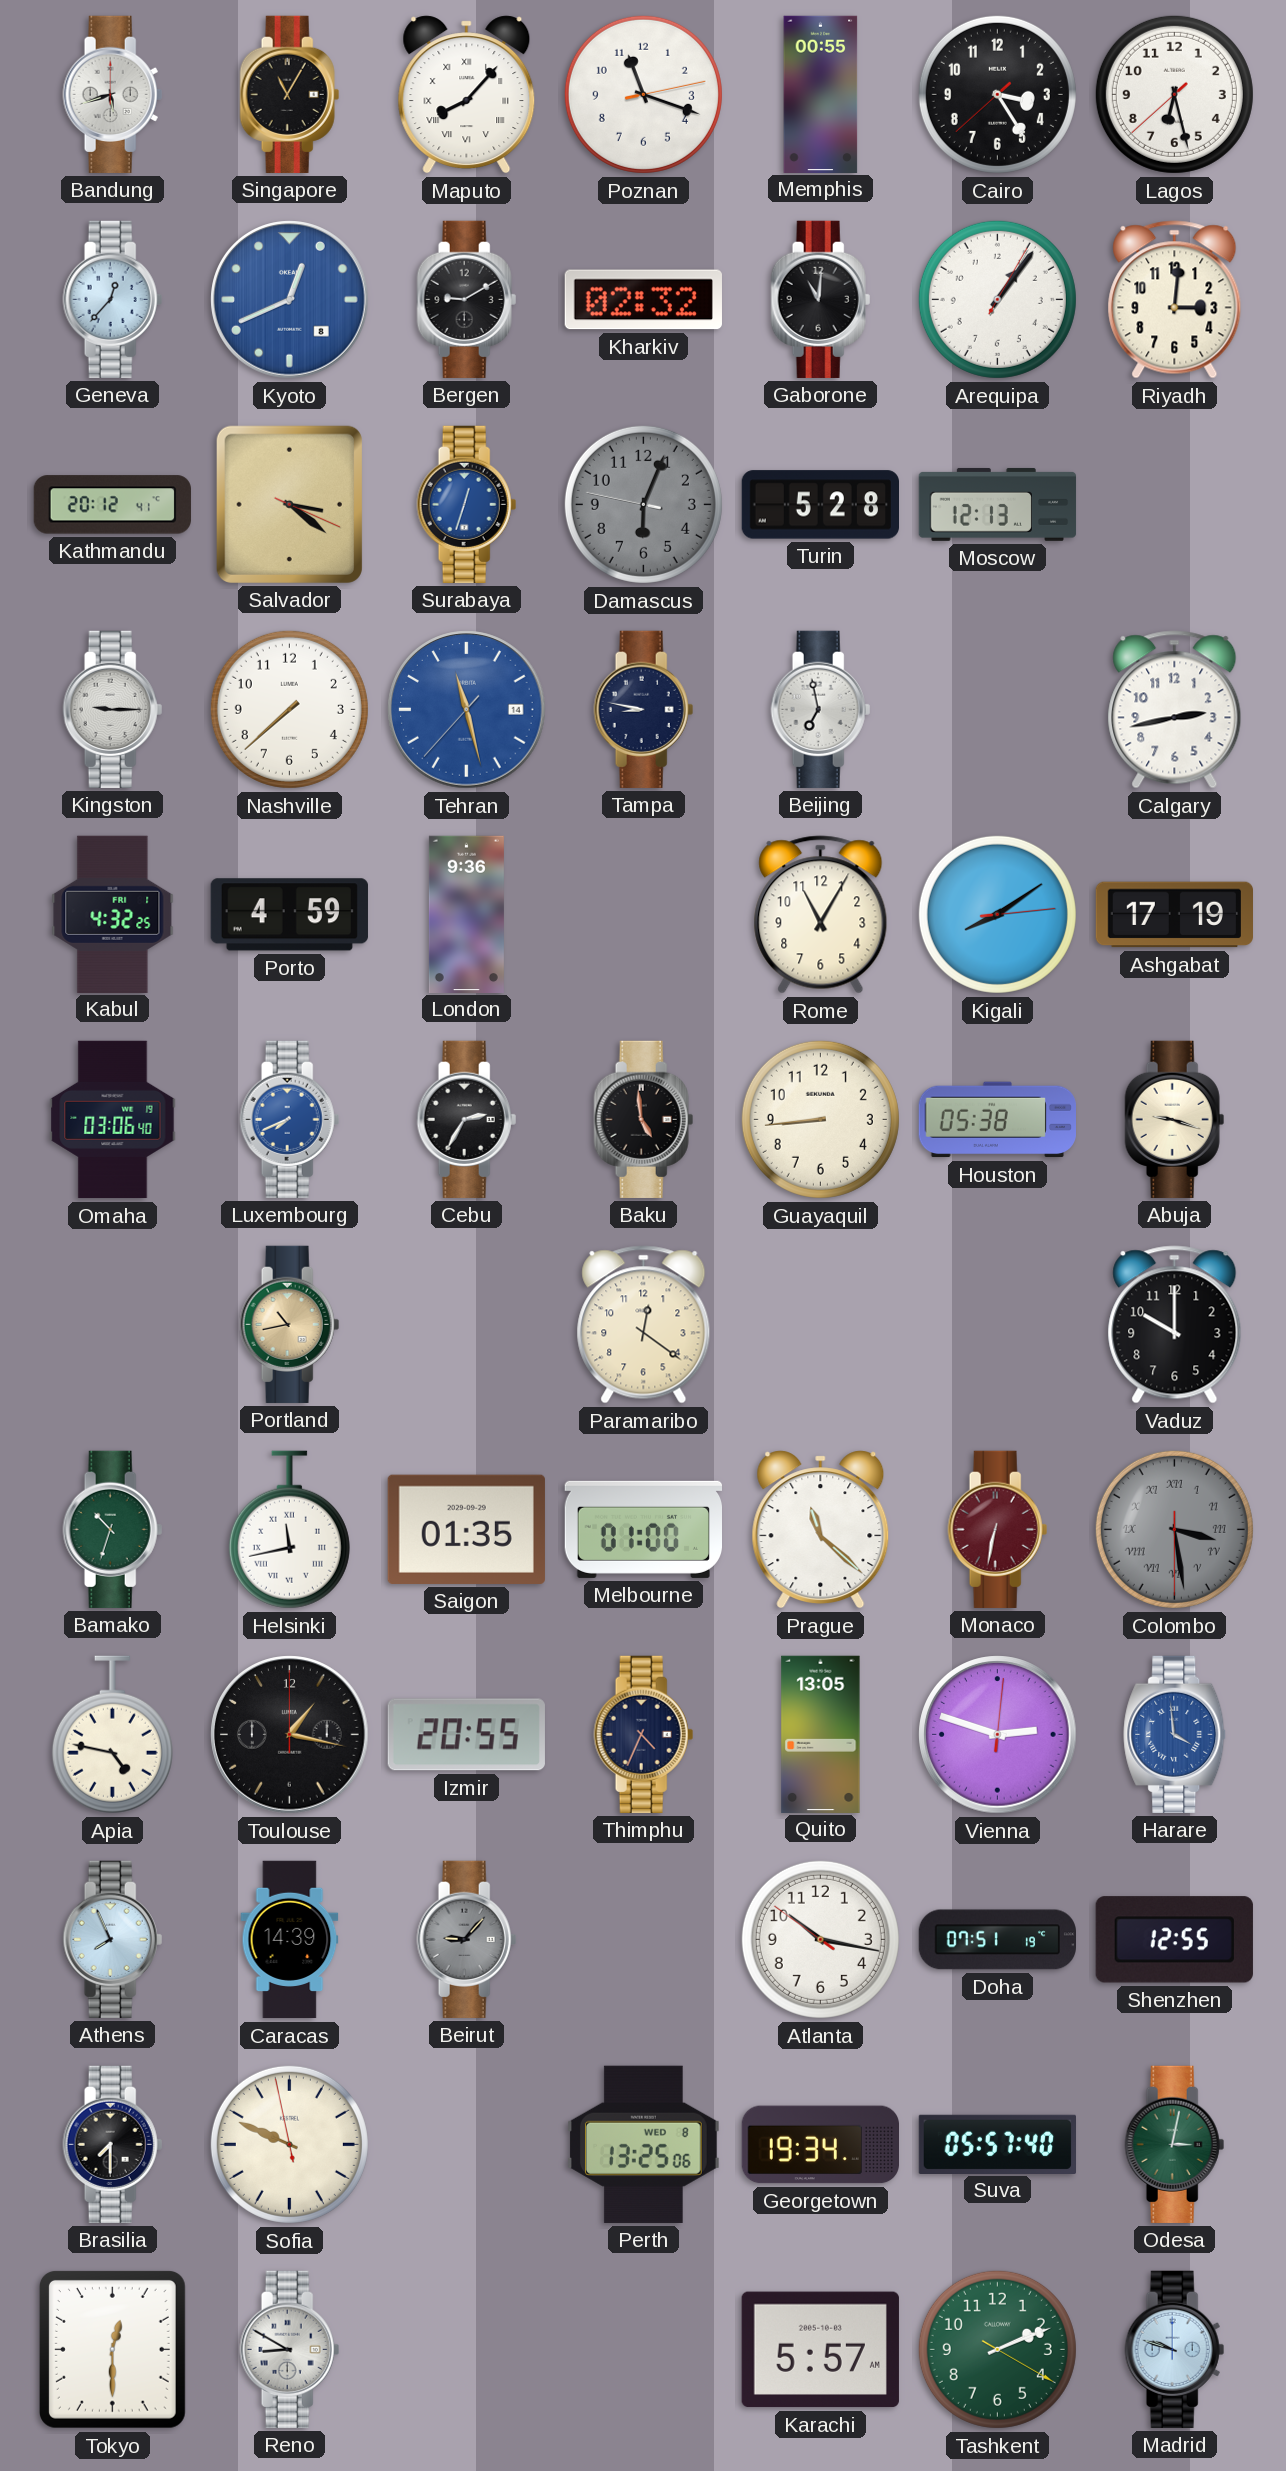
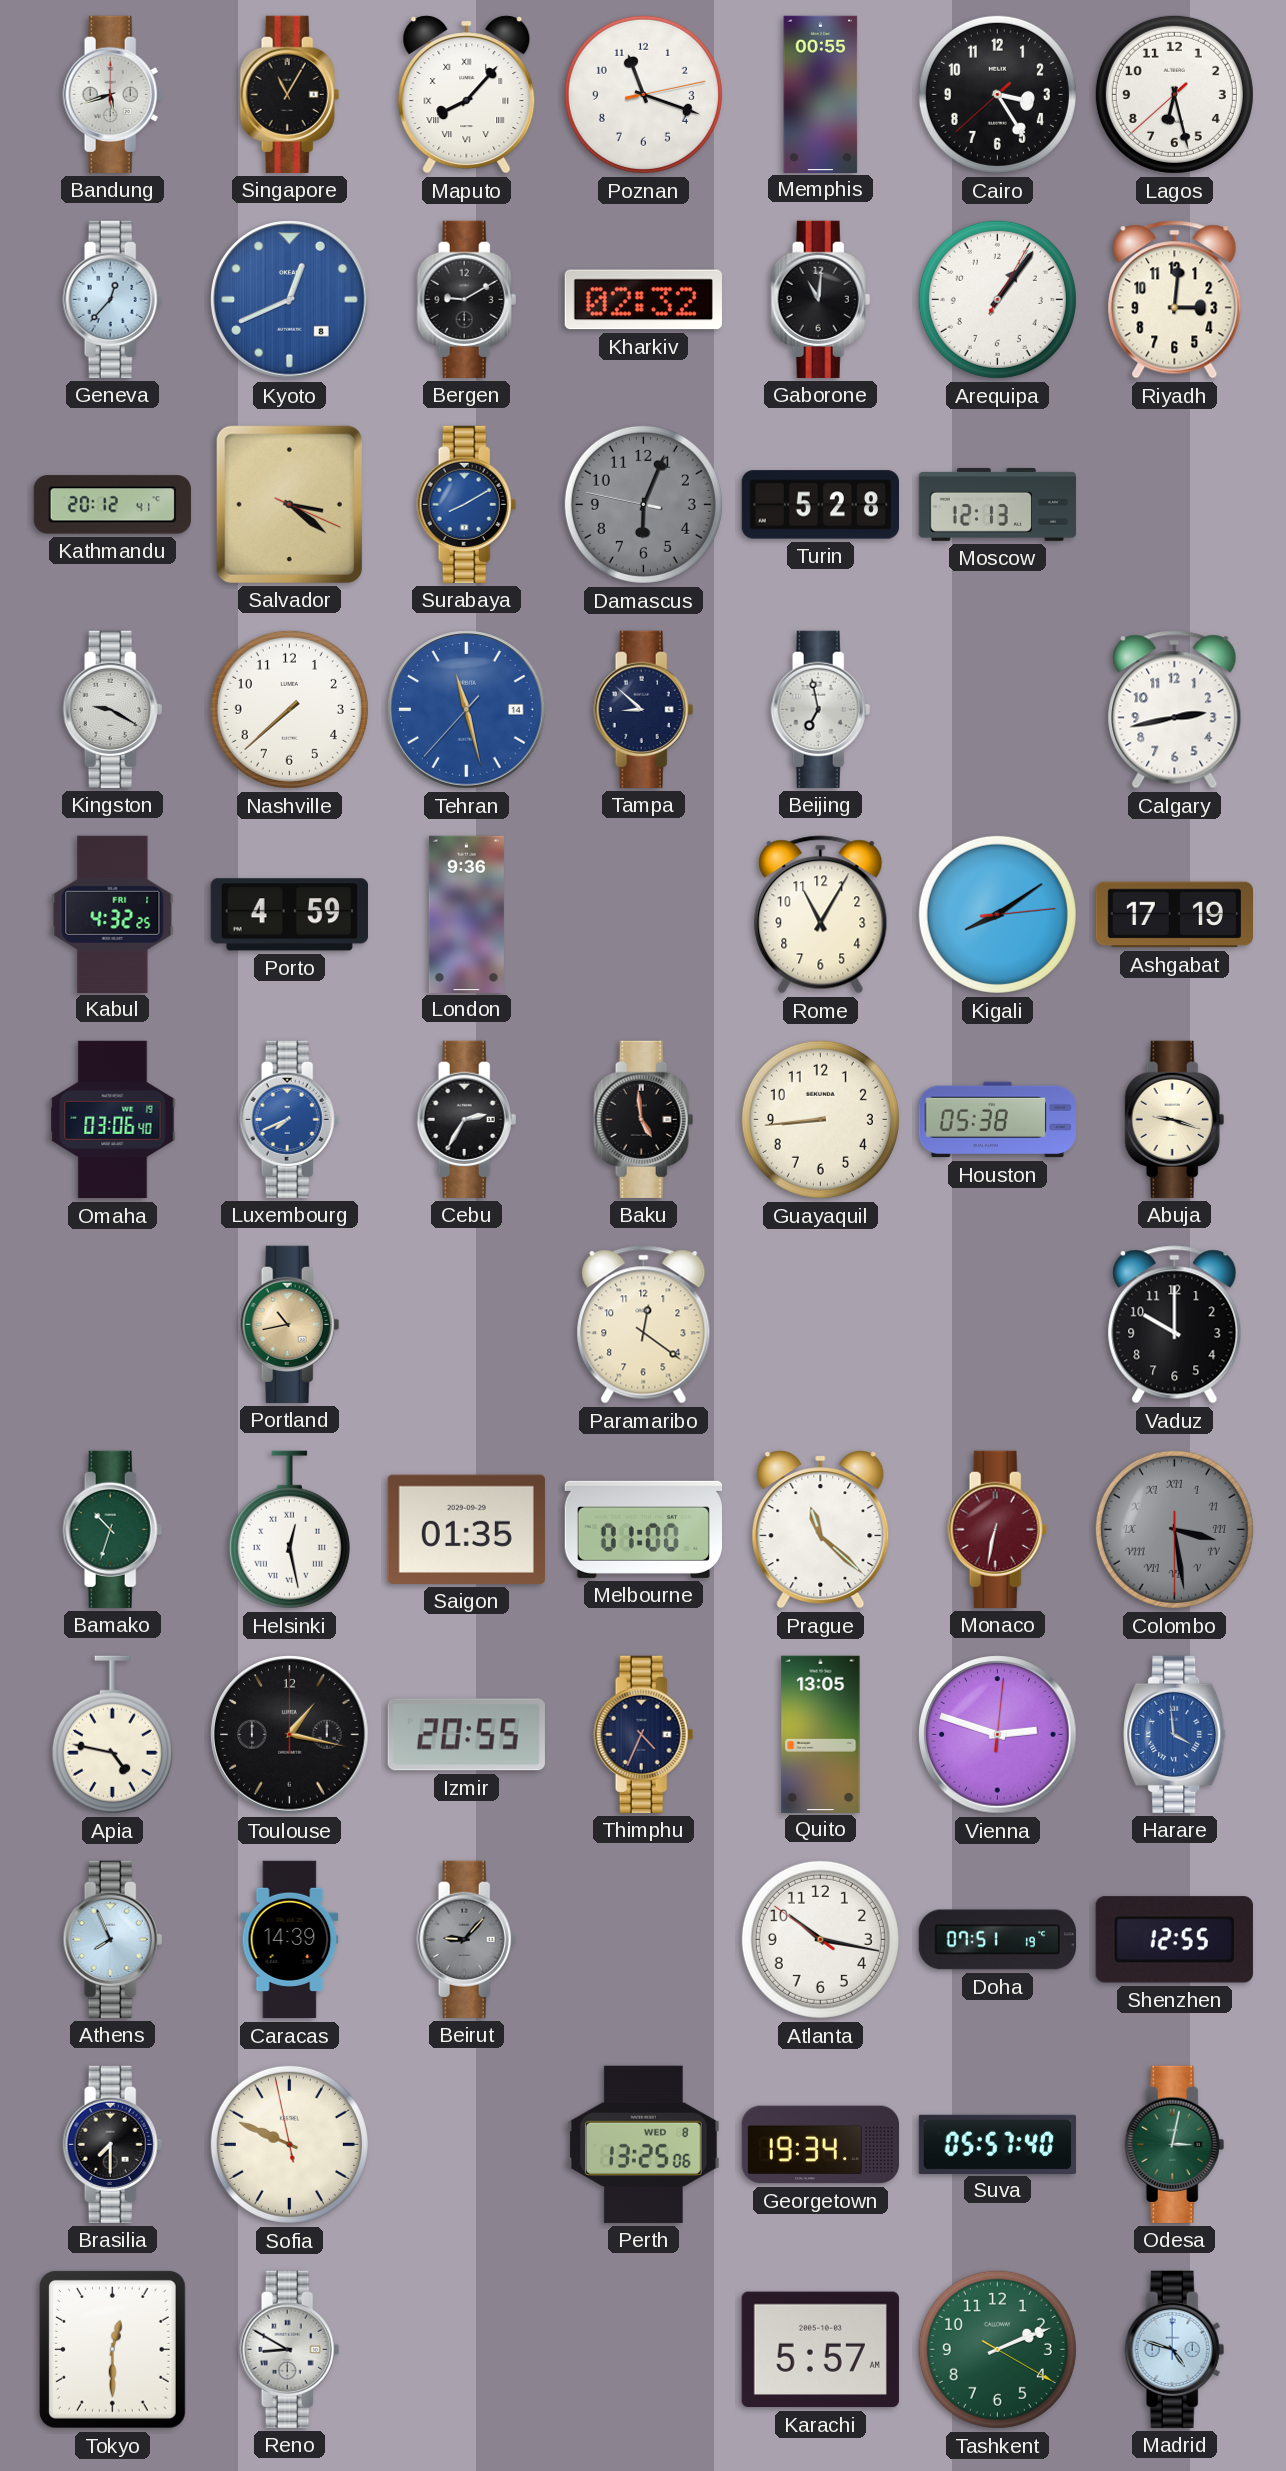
Surabaya: 12:33 -> 8:10
Kingston: 9:15 -> 9:20
Tampa: 8:47 -> 8:52
Helsinki: 11:43 -> 12:28
Madrid: 9:48 -> 4:48
